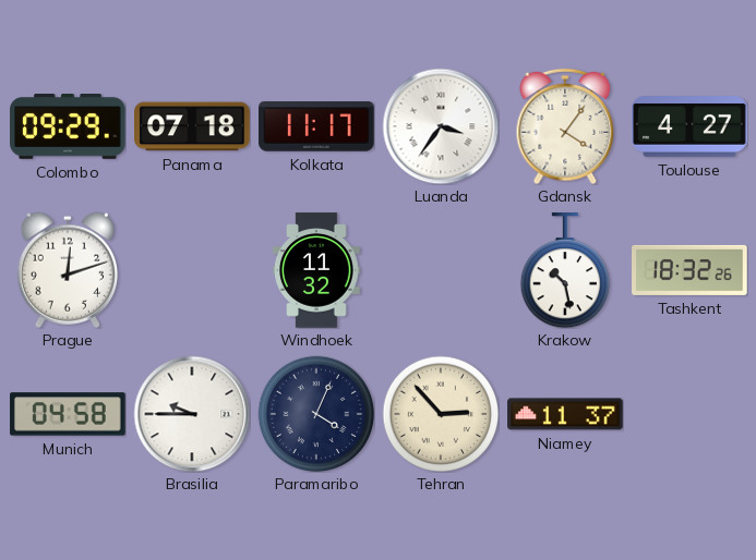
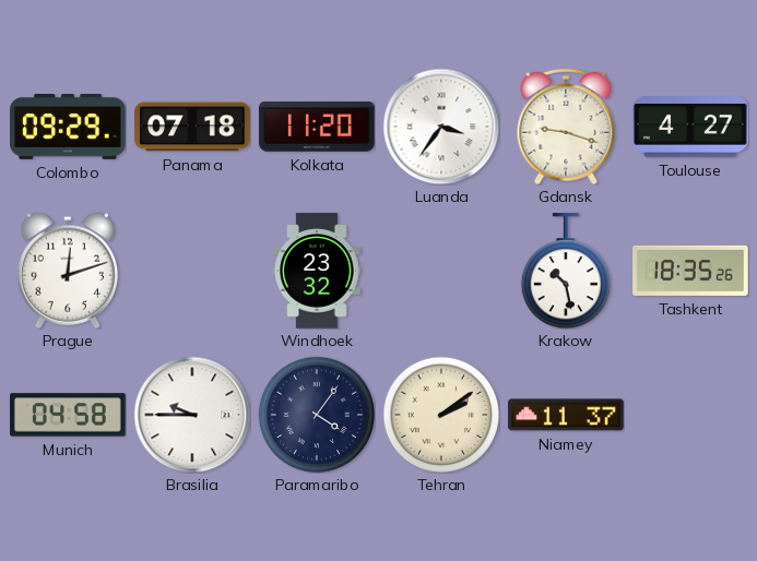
Kolkata: 11:17 -> 11:20
Gdansk: 4:06 -> 9:18
Windhoek: 11:32 -> 23:32
Tashkent: 18:32 -> 18:35
Paramaribo: 4:04 -> 4:06
Tehran: 2:53 -> 2:09
